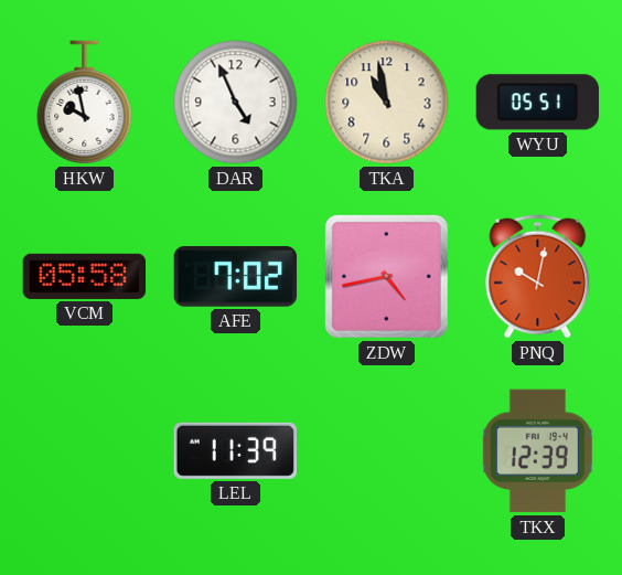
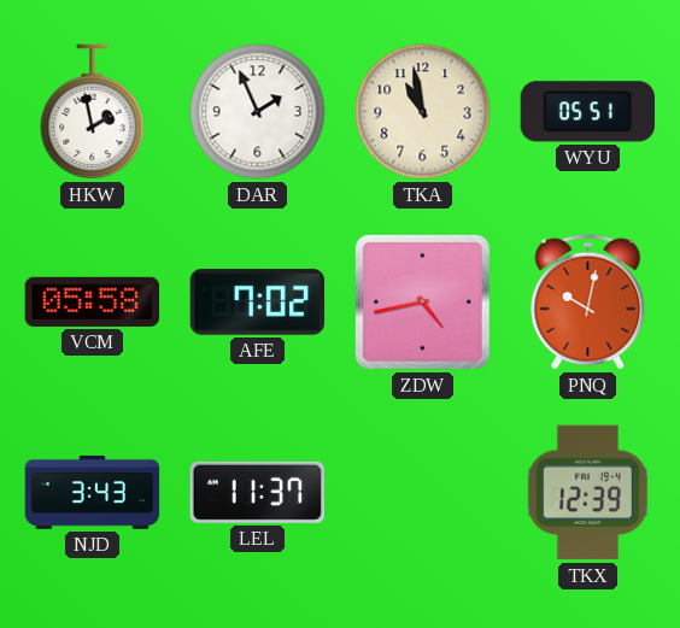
HKW: 9:58 -> 1:58
DAR: 4:56 -> 1:56
NJD: none -> 3:43
LEL: 11:39 -> 11:37
